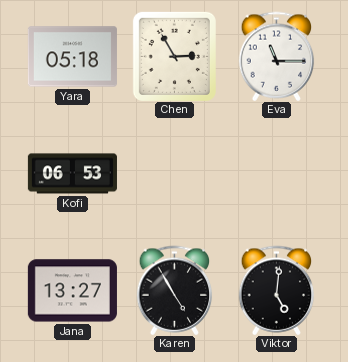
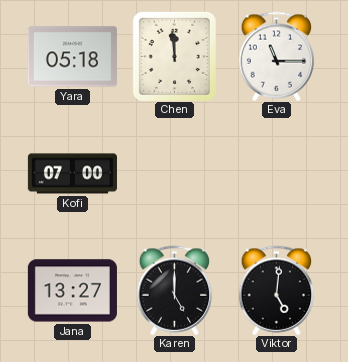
Chen: 2:55 -> 11:59
Kofi: 06:53 -> 07:00
Karen: 4:55 -> 5:00
